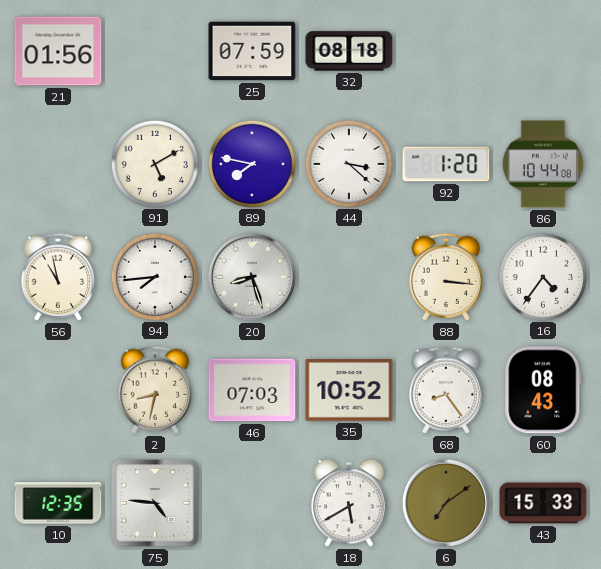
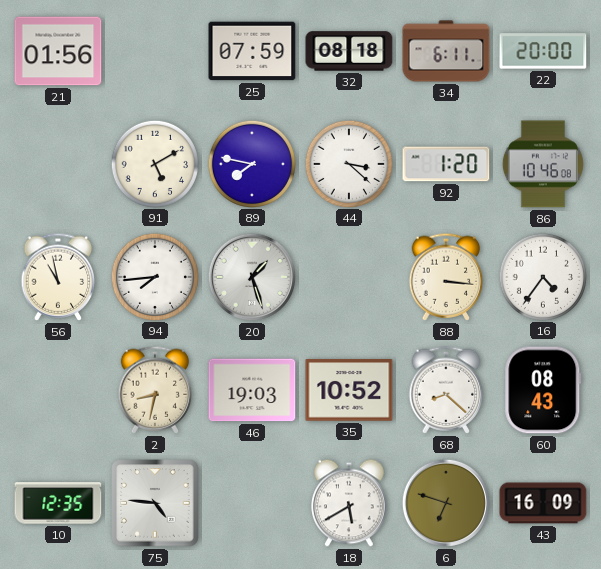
34: none -> 6:11
22: none -> 20:00
86: 10:44 -> 10:46
20: 8:27 -> 1:27
46: 07:03 -> 19:03
68: 8:24 -> 8:22
6: 7:09 -> 6:48
43: 15:33 -> 16:09
